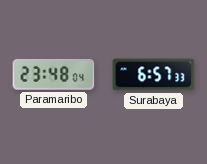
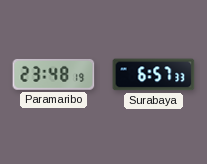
Paramaribo: 23:48:04 -> 23:48:19
